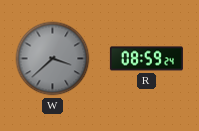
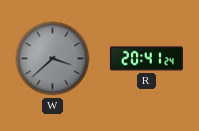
R: 08:59 -> 20:41
